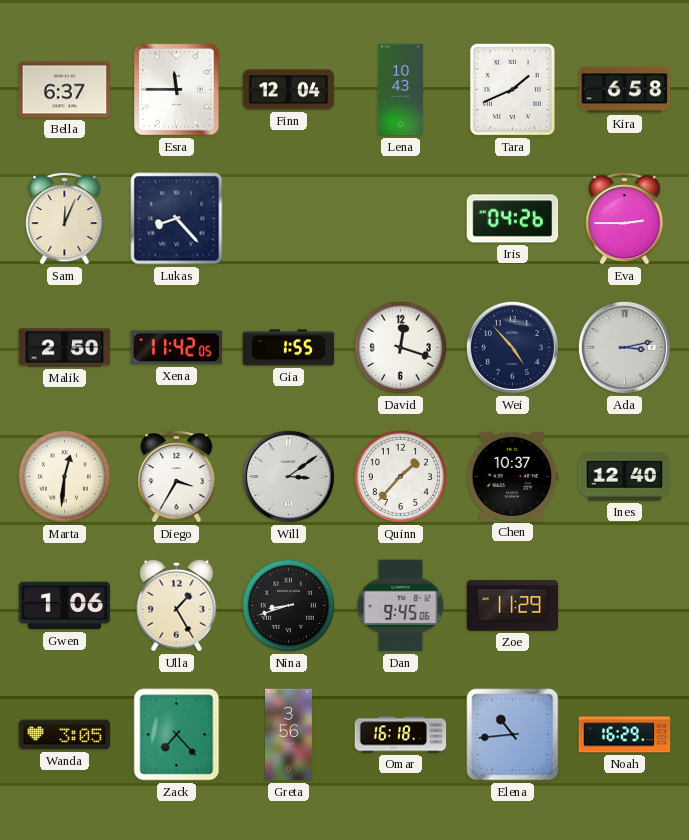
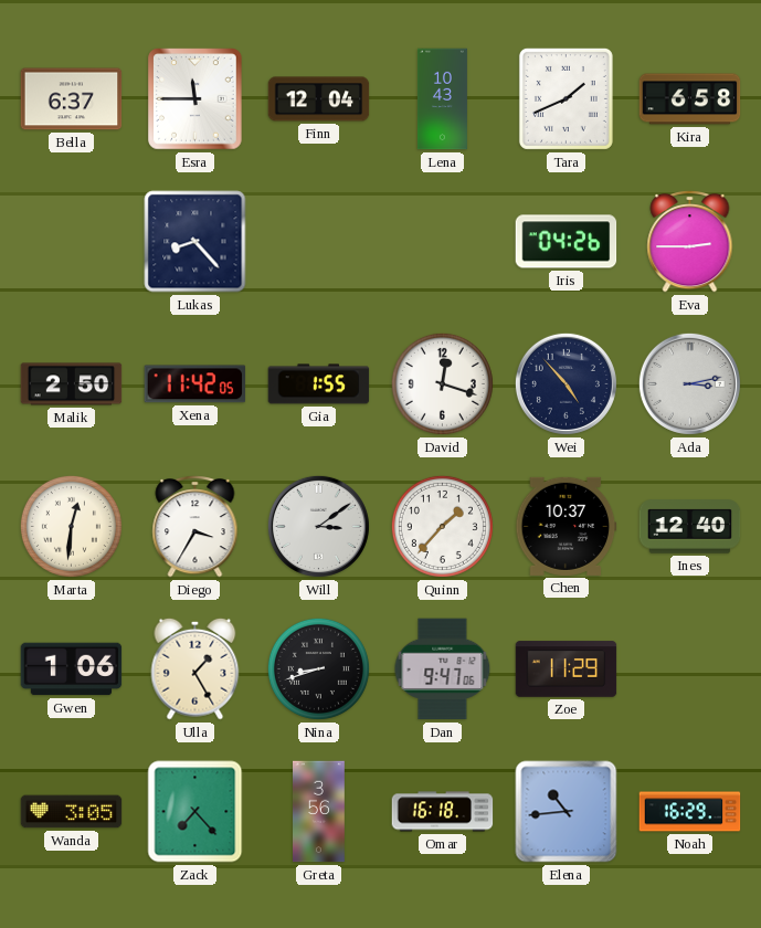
Sam: 12:04 -> none
Dan: 9:45 -> 9:47
